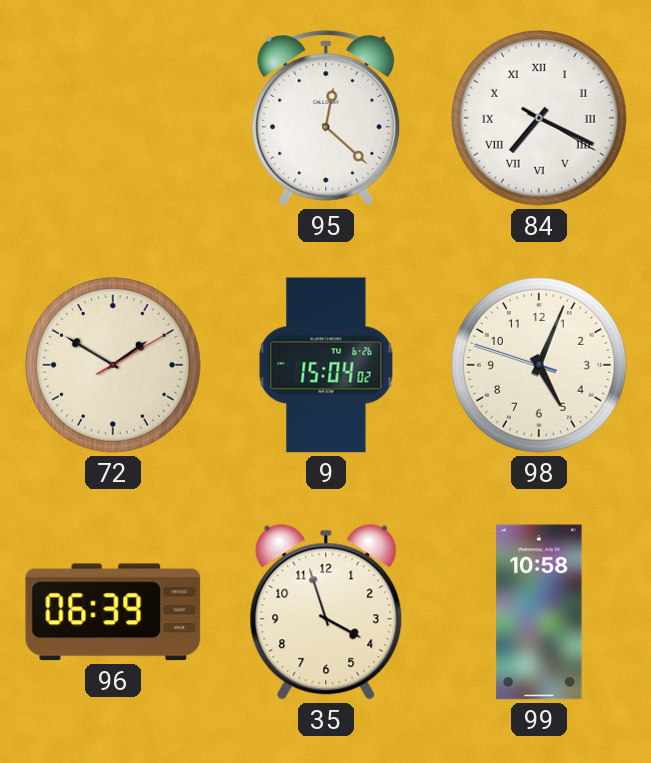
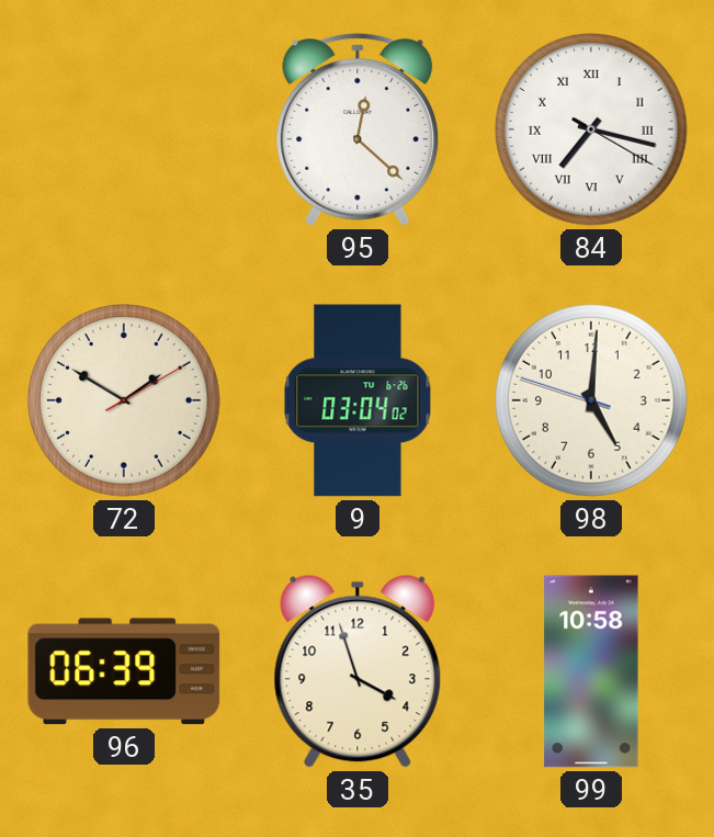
84: 7:19 -> 7:17
9: 15:04 -> 03:04
98: 5:03 -> 5:00
